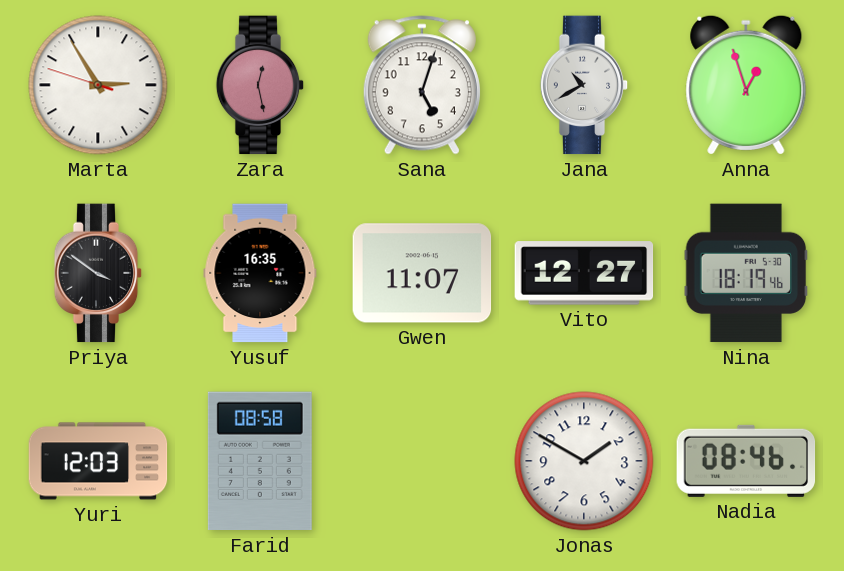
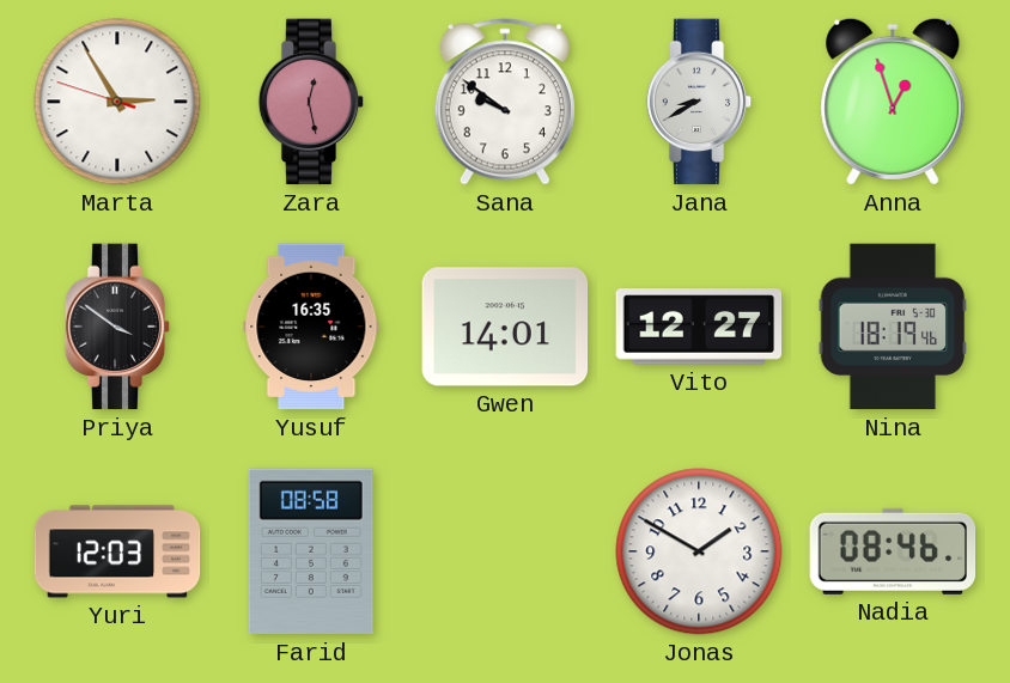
Sana: 5:03 -> 9:51
Jana: 10:40 -> 8:40
Gwen: 11:07 -> 14:01
